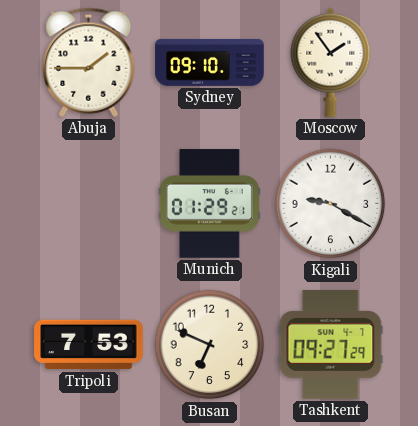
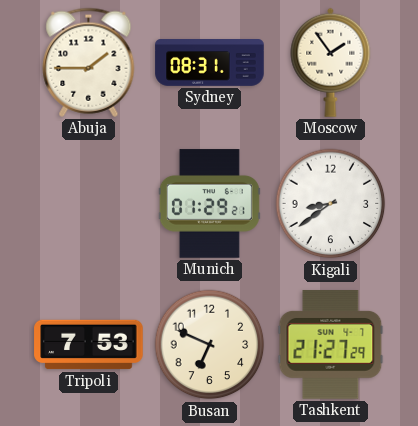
Sydney: 09:10 -> 08:31
Kigali: 9:20 -> 8:39
Tashkent: 09:27 -> 21:27
